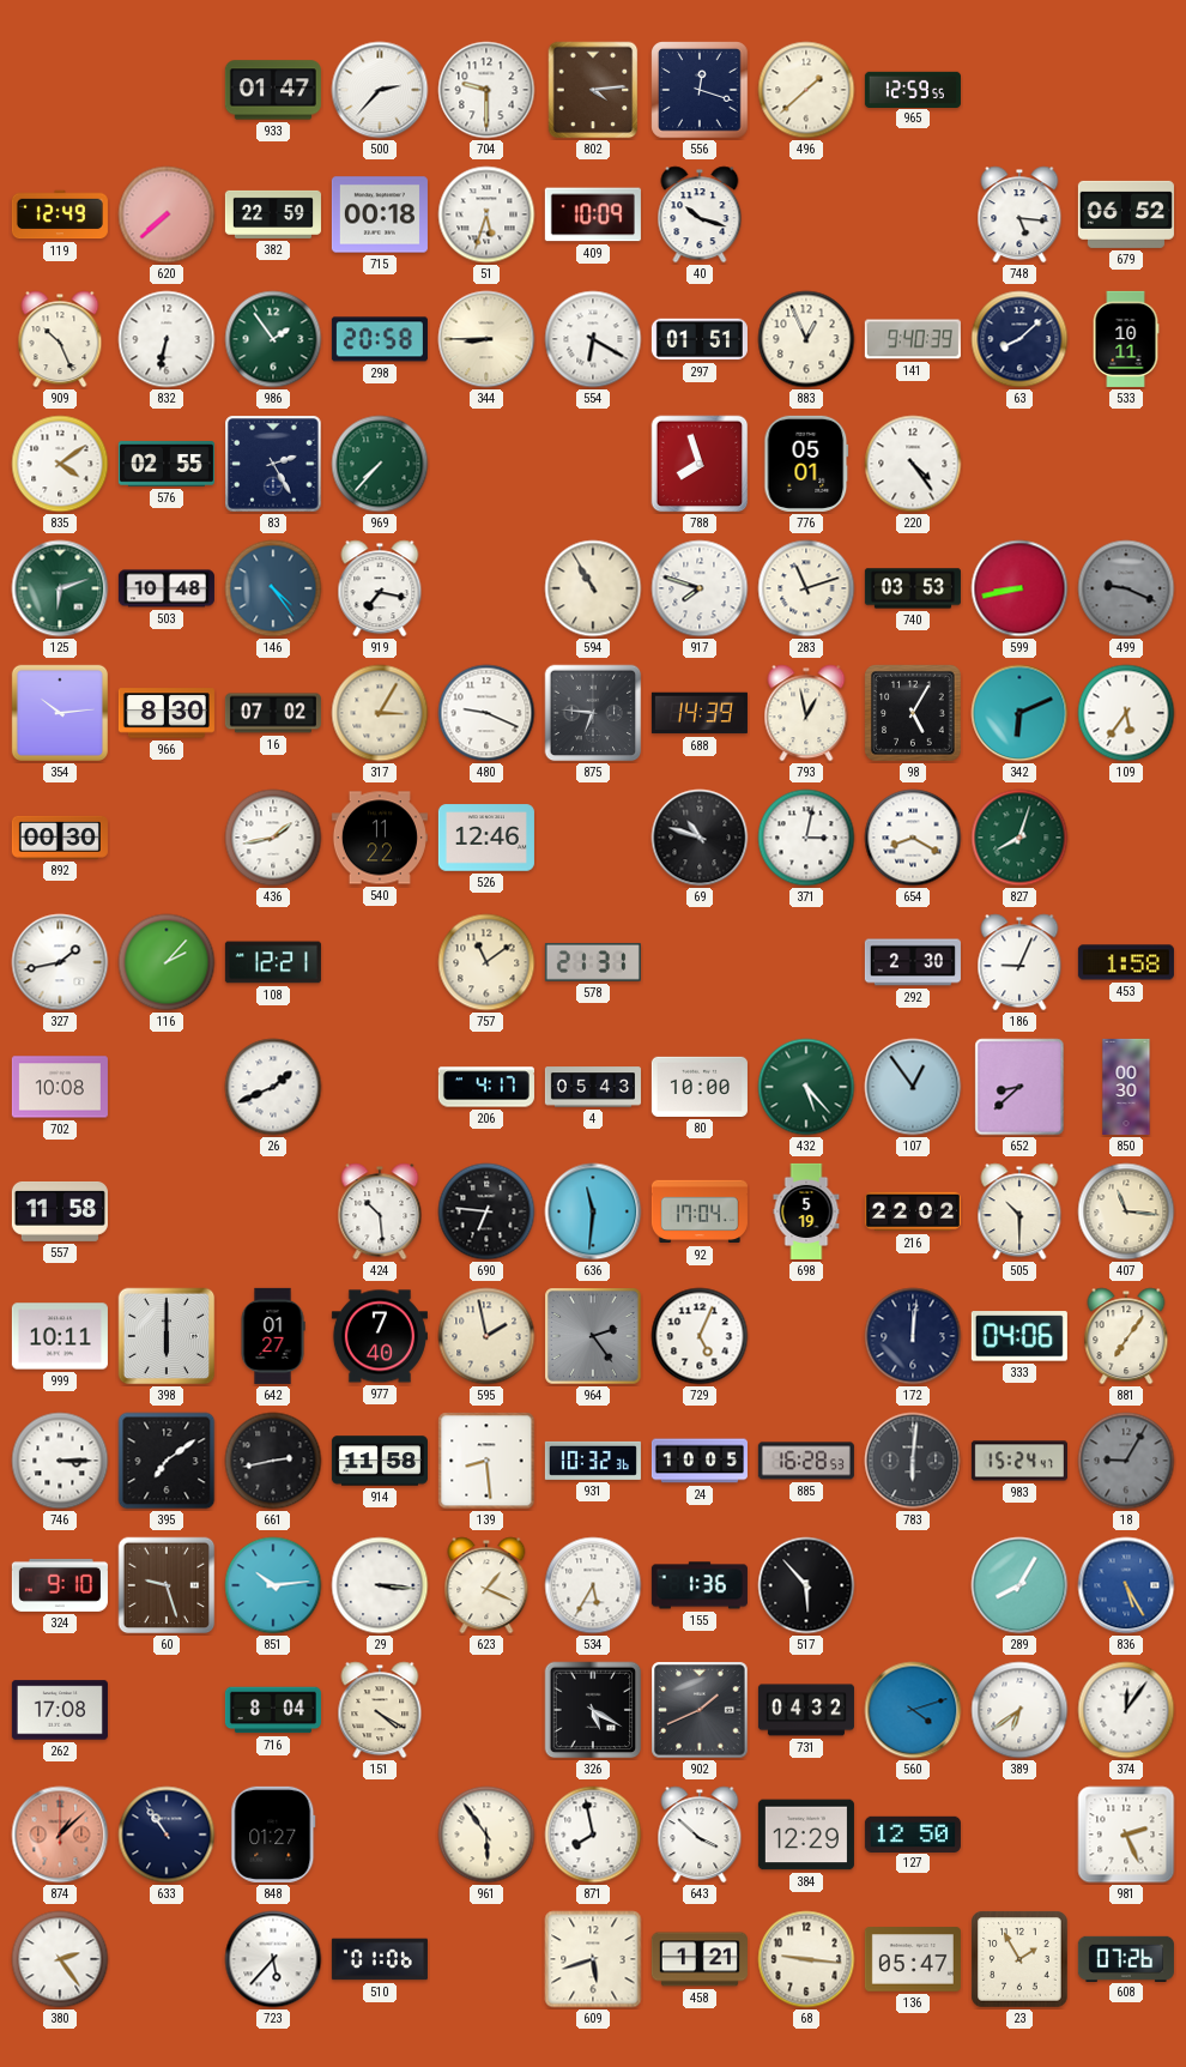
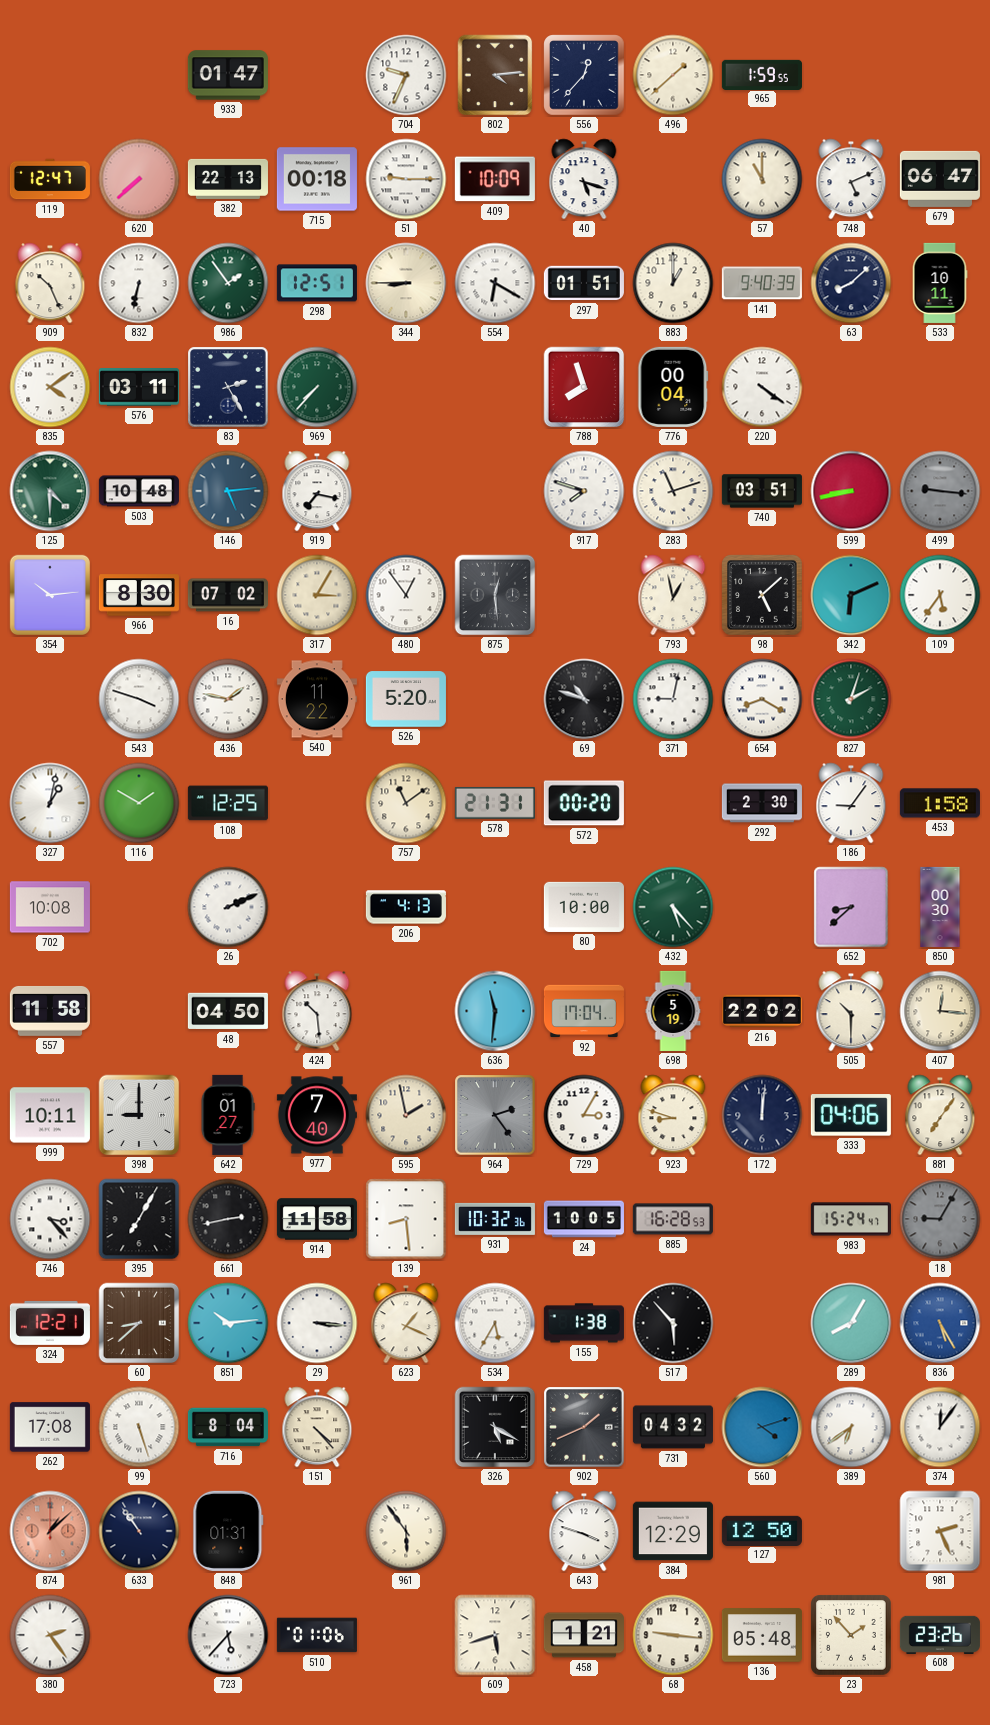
500: 2:37 -> none
704: 9:30 -> 9:34
556: 12:18 -> 12:37
965: 12:59 -> 1:59
119: 12:49 -> 12:47
382: 22:59 -> 22:13
51: 5:33 -> 9:15
40: 10:18 -> 5:18
57: none -> 11:00
748: 5:16 -> 5:11
679: 06:52 -> 06:47
298: 20:58 -> 12:51
883: 12:56 -> 1:00
576: 02:55 -> 03:11
776: 05:01 -> 00:04
220: 4:24 -> 4:21
125: 6:12 -> 4:30
146: 4:24 -> 5:14
594: 10:55 -> none
740: 03:53 -> 03:51
499: 9:19 -> 9:16
480: 9:19 -> 12:54
875: 6:46 -> 12:29
688: 14:39 -> none
98: 5:05 -> 5:08
892: 00:30 -> none
543: none -> 3:48
436: 1:43 -> 1:47
526: 12:46 -> 5:20
371: 3:02 -> 9:02
827: 8:03 -> 2:03
327: 1:43 -> 1:02
116: 2:07 -> 1:50
108: 12:21 -> 12:25
572: none -> 00:20
186: 9:04 -> 9:06
26: 1:41 -> 2:11
206: 4:17 -> 4:13
4: 05:43 -> none
107: 12:54 -> none
48: none -> 04:50
690: 6:46 -> none
407: 11:16 -> 12:16
398: 6:00 -> 9:00
729: 5:04 -> 3:05
923: none -> 8:48
746: 3:15 -> 3:23
395: 7:09 -> 7:05
783: 6:01 -> none
324: 9:10 -> 12:21
60: 9:27 -> 8:38
155: 1:36 -> 1:38
99: none -> 5:27
151: 4:20 -> 4:23
848: 01:27 -> 01:31
871: 7:58 -> none
643: 3:52 -> 3:48
136: 05:47 -> 05:48
23: 1:55 -> 1:53
608: 07:26 -> 23:26
